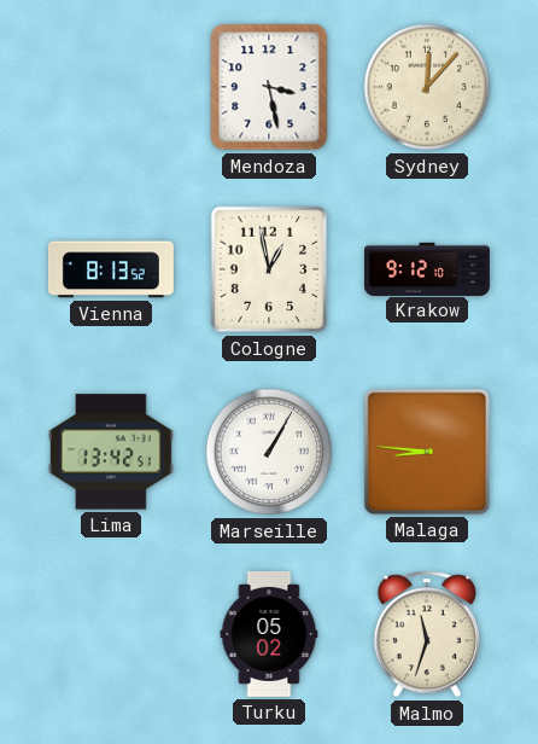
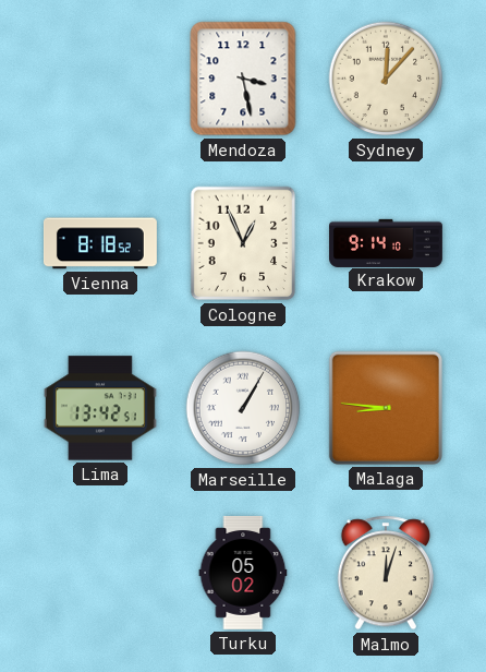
Vienna: 8:13 -> 8:18
Cologne: 12:58 -> 12:56
Krakow: 9:12 -> 9:14
Malmo: 11:33 -> 12:03
